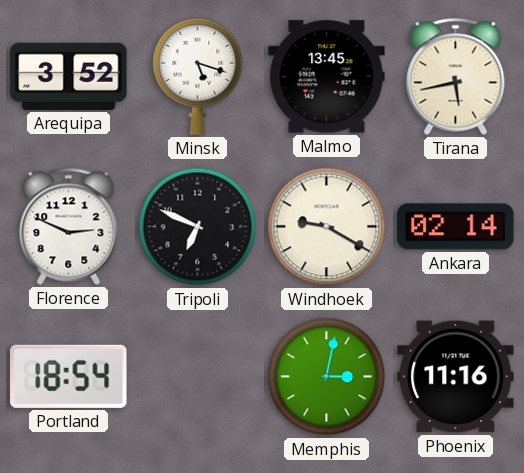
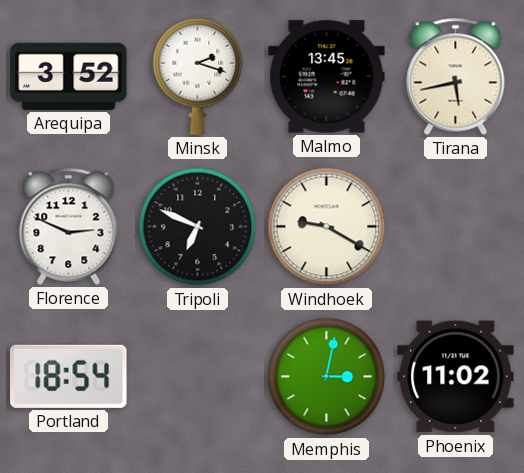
Minsk: 5:18 -> 2:18
Ankara: 02:14 -> none
Phoenix: 11:16 -> 11:02
